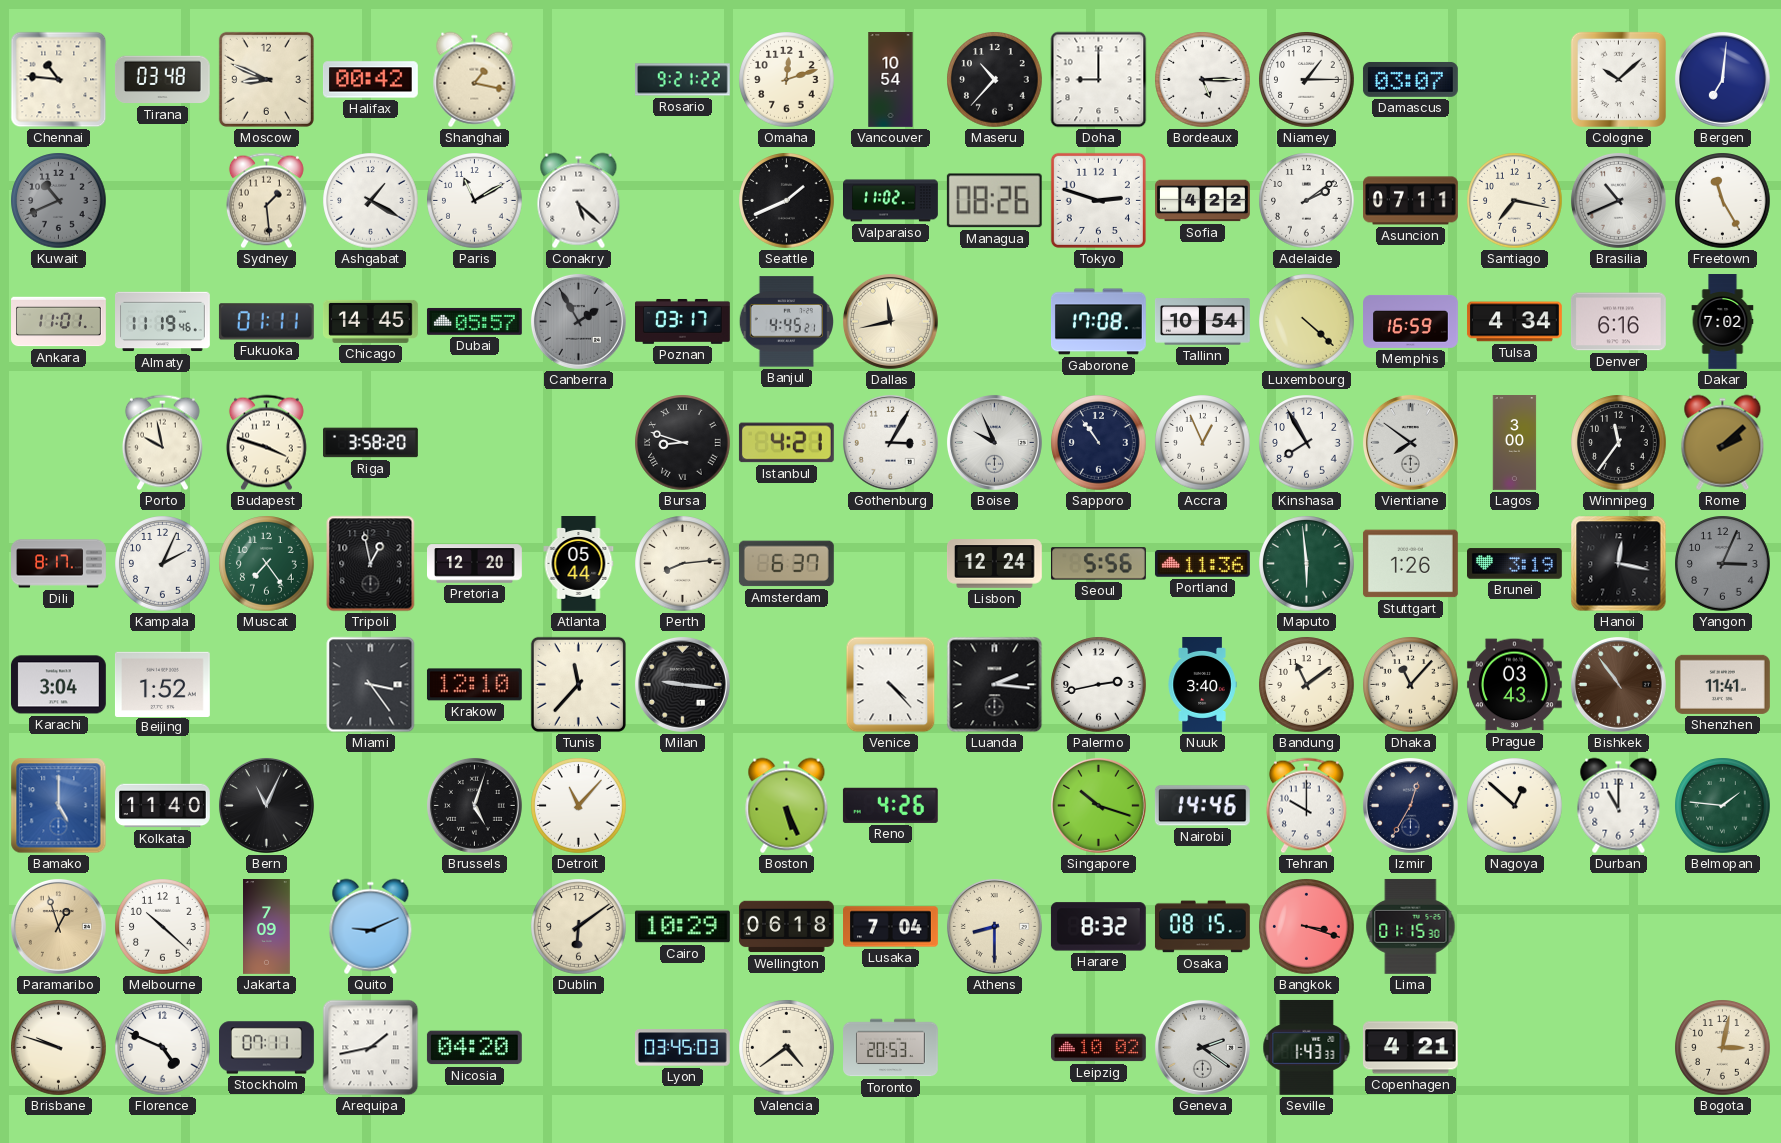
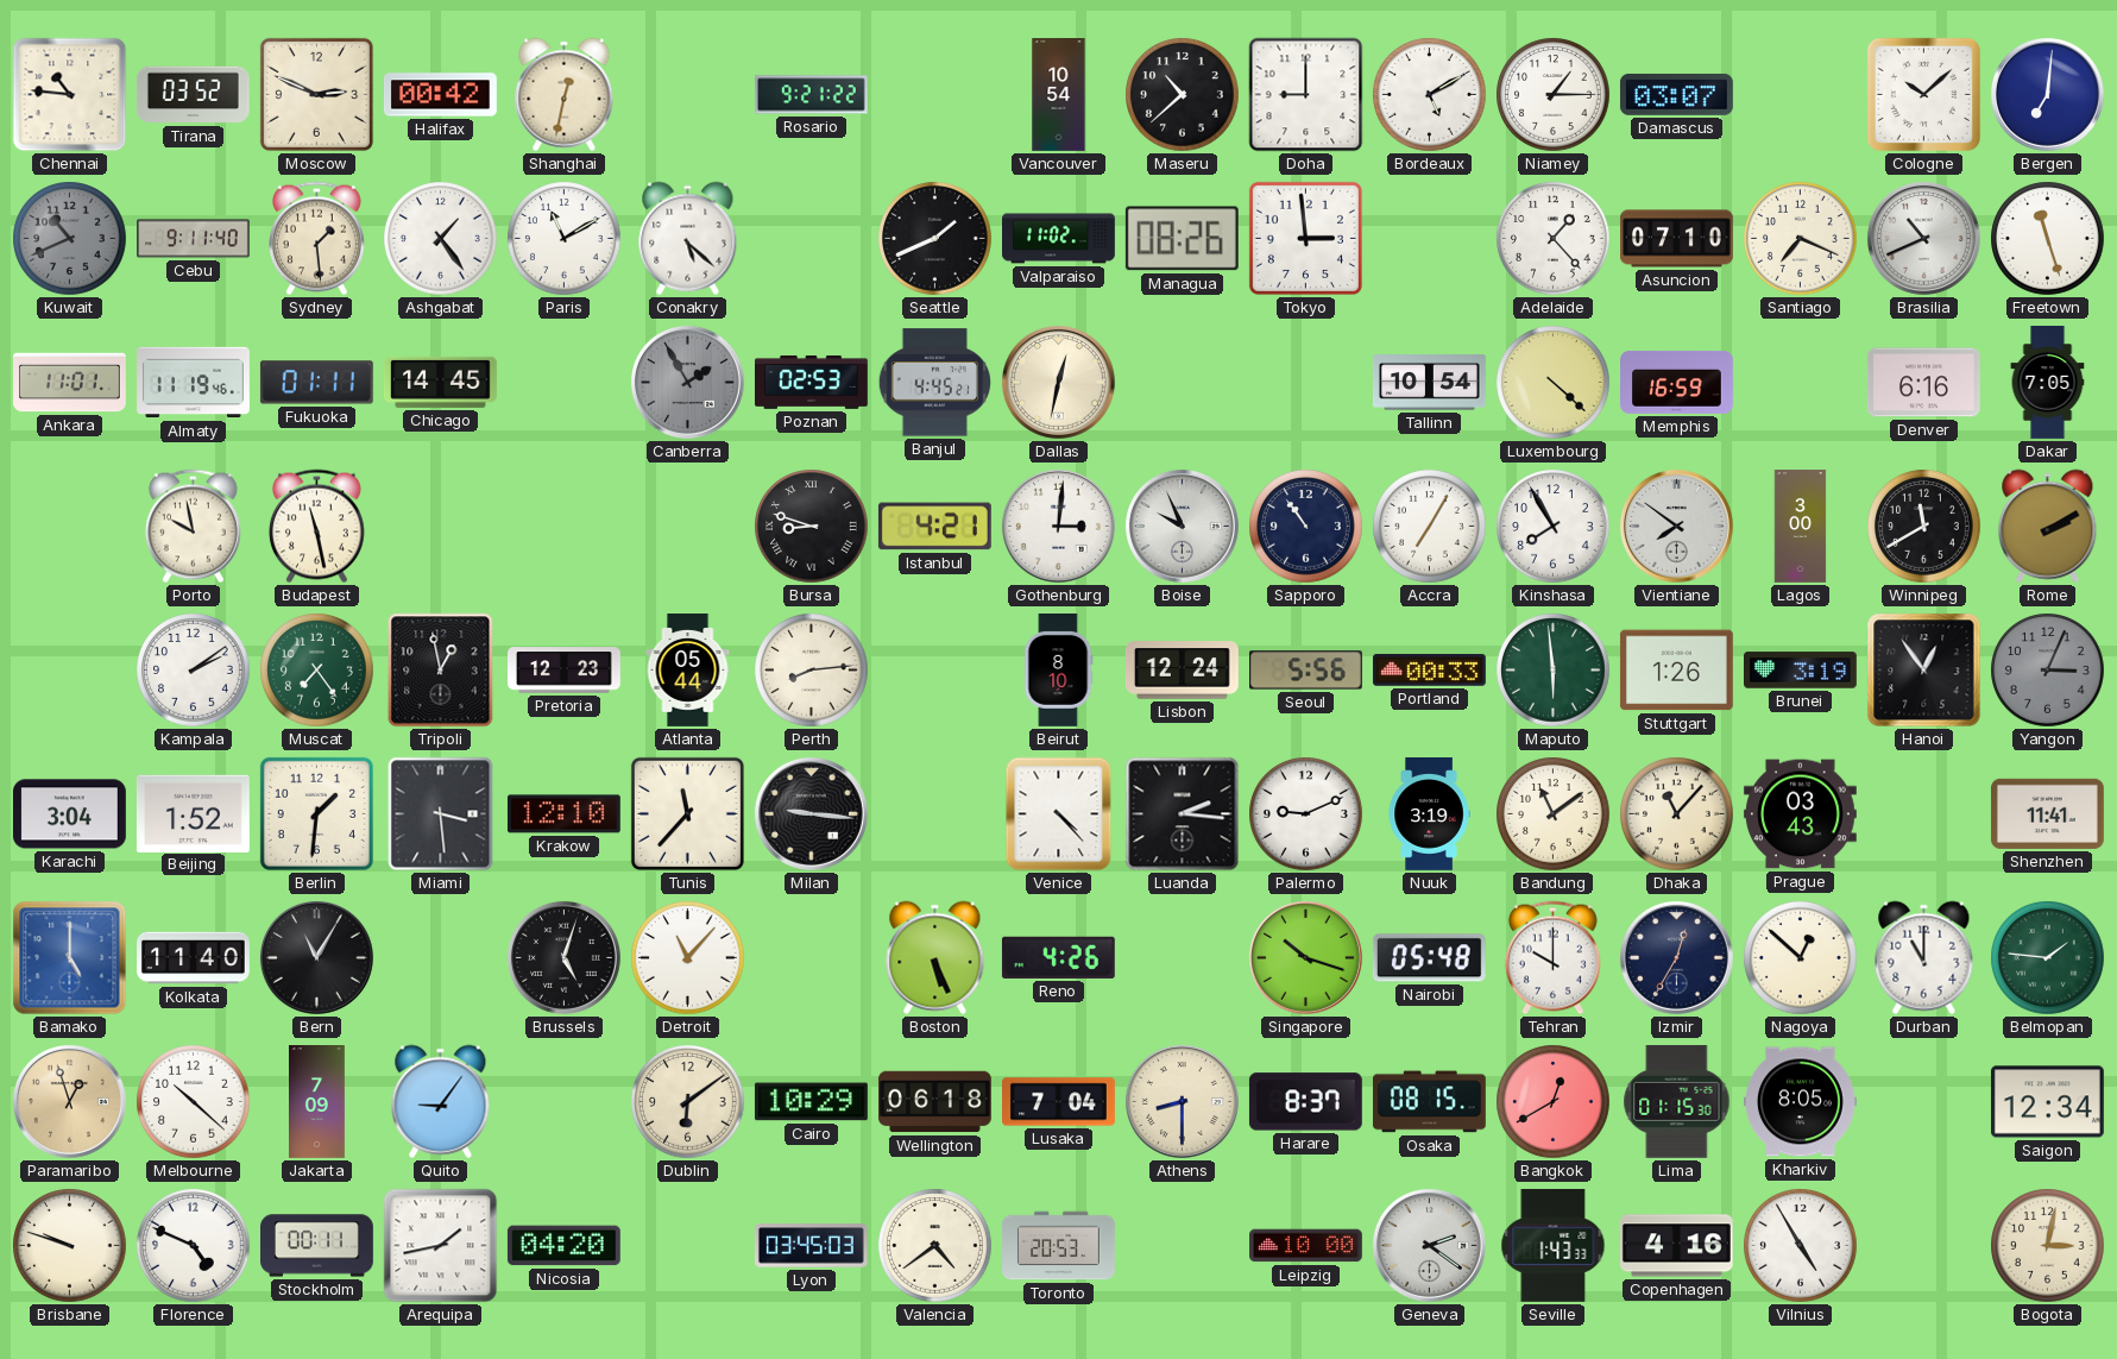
Tirana: 03:48 -> 03:52
Moscow: 8:49 -> 2:49
Shanghai: 1:17 -> 12:32
Omaha: 12:12 -> none
Maseru: 10:37 -> 10:38
Bordeaux: 5:15 -> 5:10
Cebu: none -> 9:11
Ashgabat: 1:20 -> 1:24
Tokyo: 2:48 -> 2:59
Sofia: 4:22 -> none
Adelaide: 2:09 -> 1:23
Asuncion: 07:11 -> 07:10
Santiago: 7:17 -> 7:19
Freetown: 11:25 -> 11:27
Dubai: 05:57 -> none
Poznan: 03:17 -> 02:53
Dallas: 11:43 -> 12:32
Gaborone: 17:08 -> none
Tulsa: 4:34 -> none
Dakar: 7:02 -> 7:05
Budapest: 3:48 -> 11:28
Riga: 3:58 -> none
Gothenburg: 3:05 -> 3:01
Accra: 12:56 -> 7:05
Winnipeg: 11:36 -> 11:40
Rome: 2:08 -> 2:10
Dili: 8:17 -> none
Kampala: 2:04 -> 2:09
Pretoria: 12:20 -> 12:23
Amsterdam: 6:37 -> none
Beirut: none -> 8:10
Portland: 11:36 -> 00:33
Hanoi: 12:17 -> 12:54
Berlin: none -> 1:31
Miami: 3:24 -> 3:29
Palermo: 2:43 -> 9:11
Nuuk: 3:40 -> 3:19
Bishkek: 10:54 -> none
Bern: 11:04 -> 11:05
Nairobi: 14:46 -> 05:48
Quito: 9:11 -> 9:06
Harare: 8:32 -> 8:37
Bangkok: 3:18 -> 12:40
Kharkiv: none -> 8:05
Saigon: none -> 12:34
Stockholm: 07:11 -> 00:11
Leipzig: 10:02 -> 10:00
Copenhagen: 4:21 -> 4:16
Vilnius: none -> 4:55
